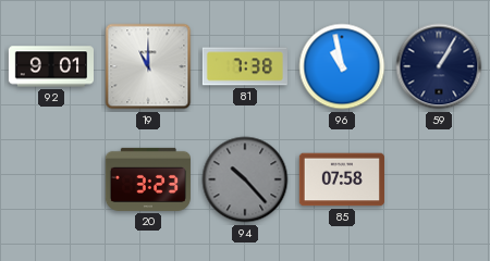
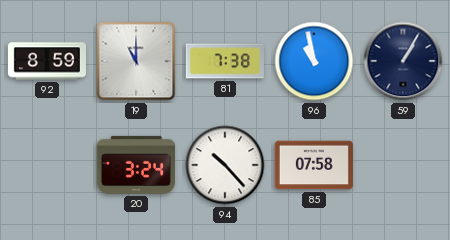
92: 9:01 -> 8:59
20: 3:23 -> 3:24
94 dial: grey -> white
